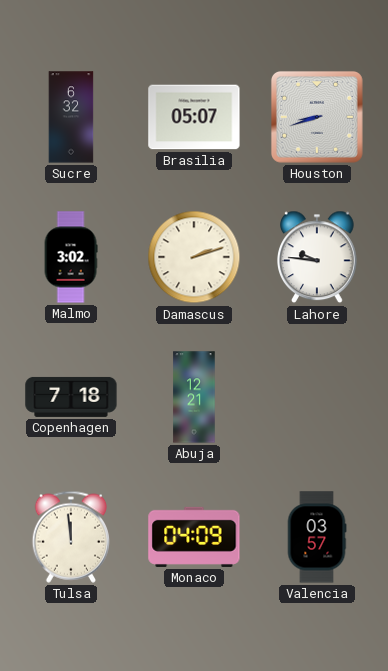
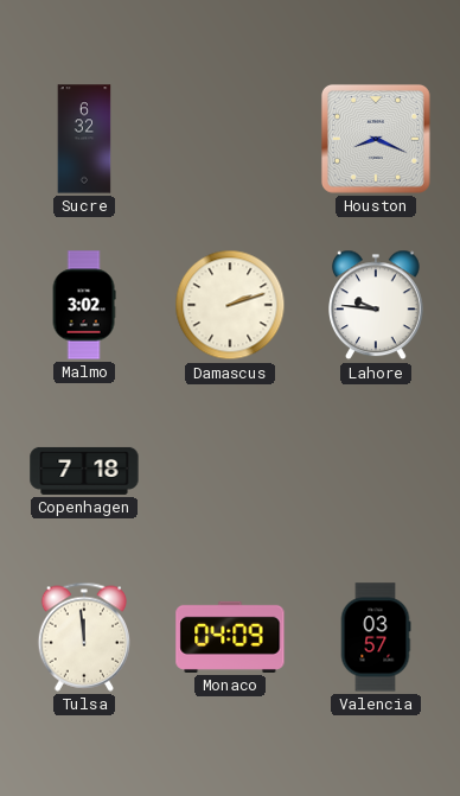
Brasilia: 05:07 -> none
Houston: 8:42 -> 8:19
Abuja: 12:21 -> none
